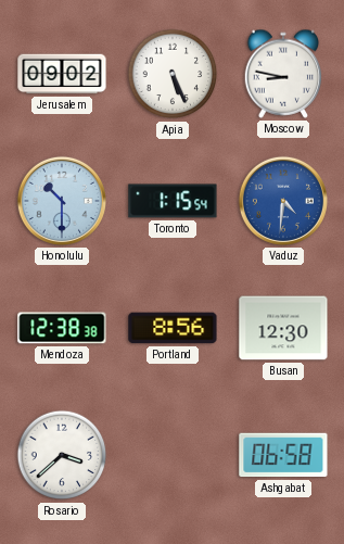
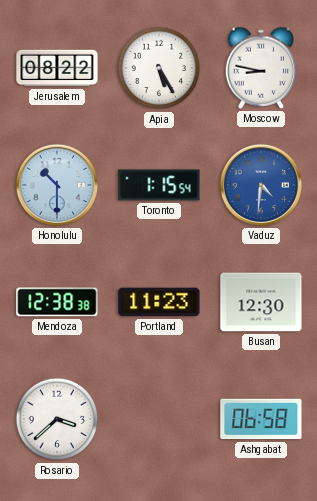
Jerusalem: 09:02 -> 08:22
Apia: 5:26 -> 5:25
Portland: 8:56 -> 11:23
